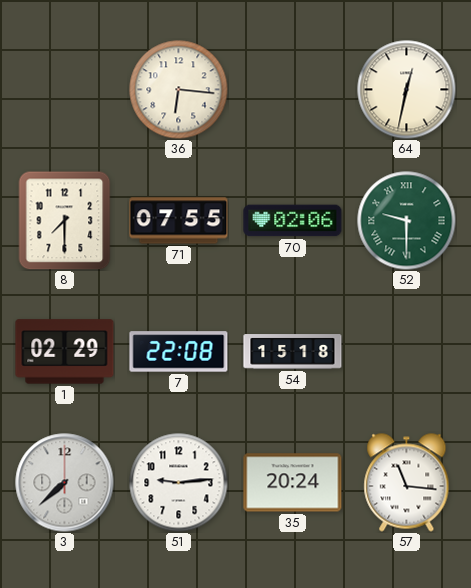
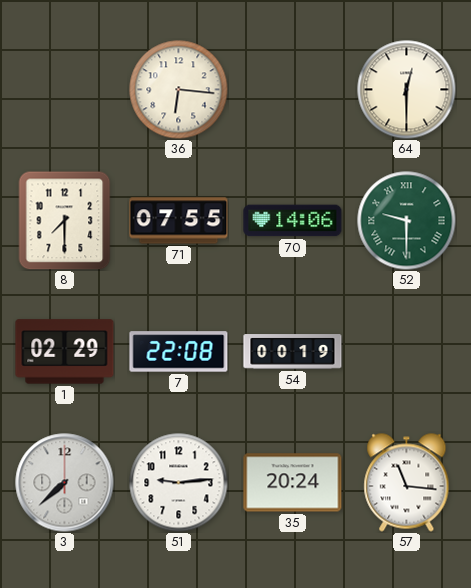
64: 12:32 -> 12:30
70: 02:06 -> 14:06
54: 15:18 -> 00:19
